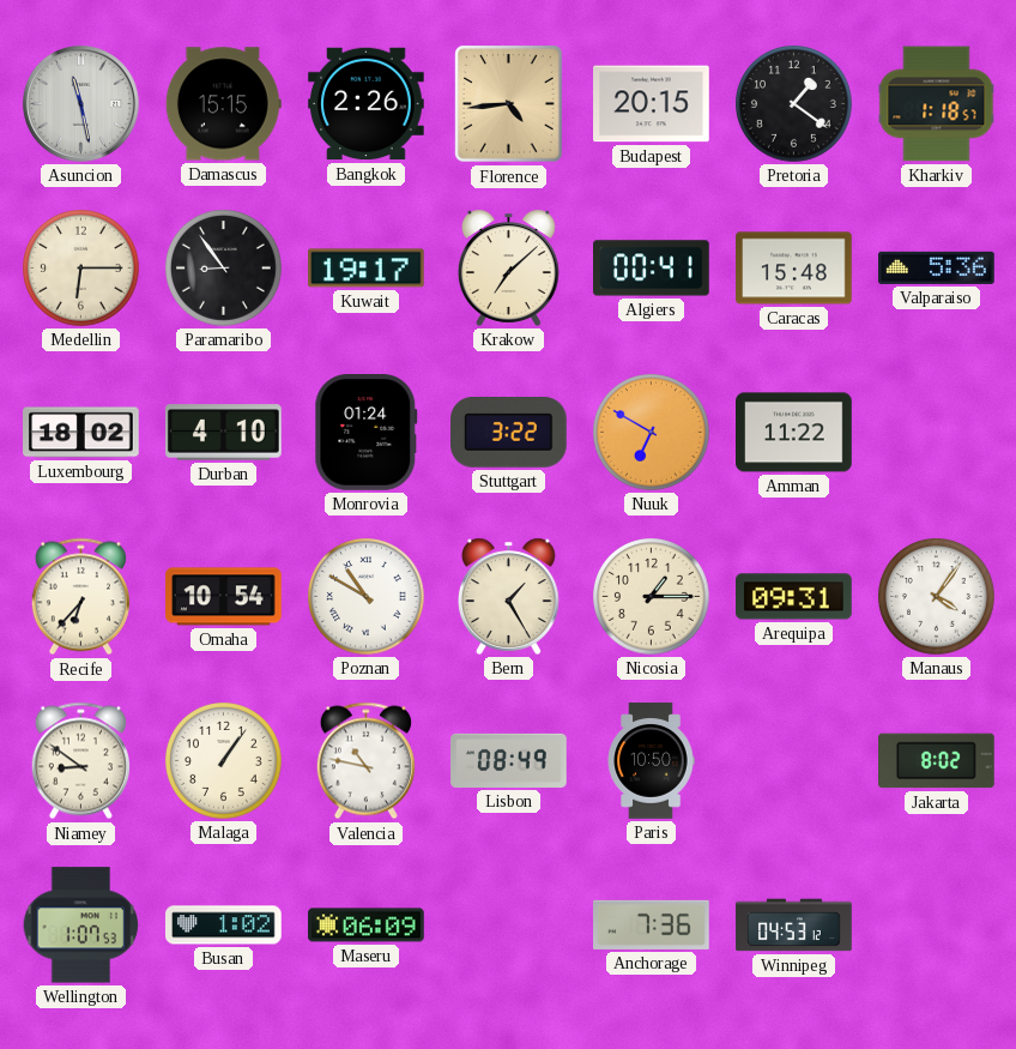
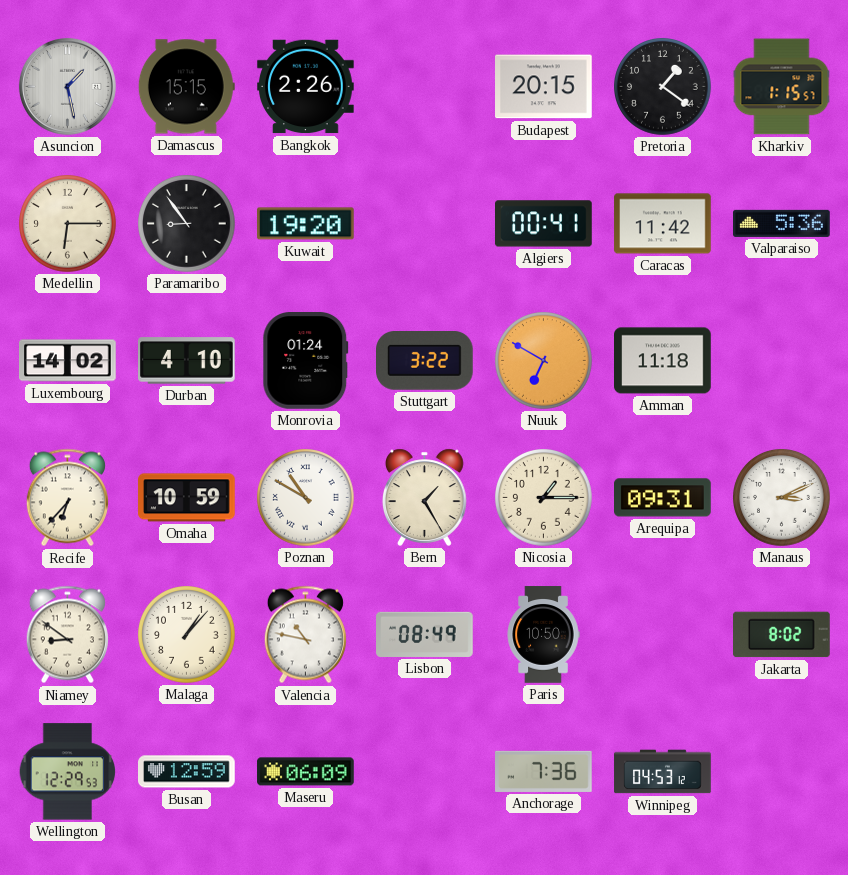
Asuncion: 11:28 -> 1:28
Florence: 4:44 -> none
Kharkiv: 1:18 -> 1:15
Kuwait: 19:17 -> 19:20
Krakow: 7:08 -> none
Caracas: 15:48 -> 11:42
Luxembourg: 18:02 -> 14:02
Amman: 11:22 -> 11:18
Omaha: 10:54 -> 10:59
Manaus: 4:06 -> 3:11
Malaga: 1:06 -> 1:07
Wellington: 1:07 -> 12:29
Busan: 1:02 -> 12:59
